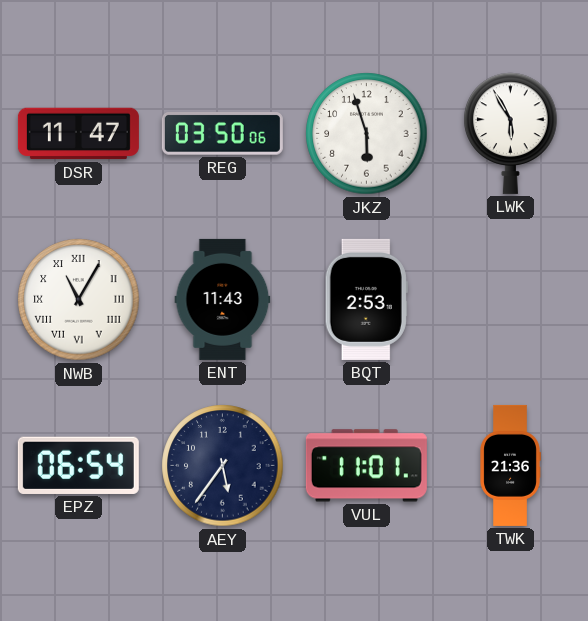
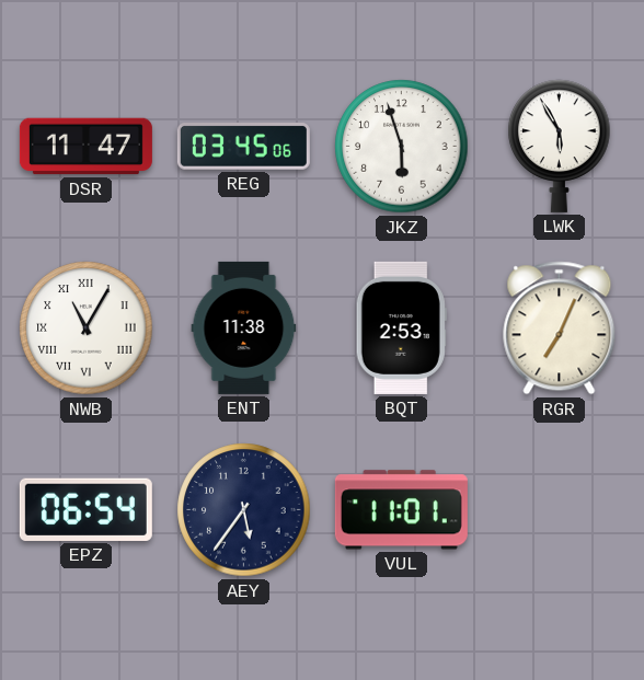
REG: 03:50 -> 03:45
ENT: 11:43 -> 11:38
RGR: none -> 7:04
TWK: 21:36 -> none
